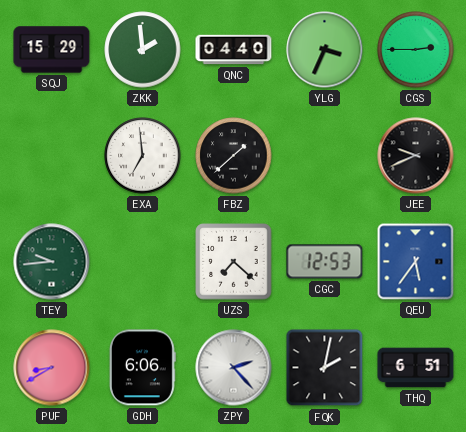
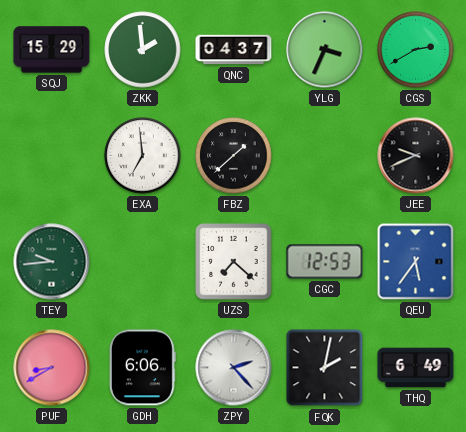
QNC: 04:40 -> 04:37
CGS: 2:45 -> 2:40
THQ: 6:51 -> 6:49
